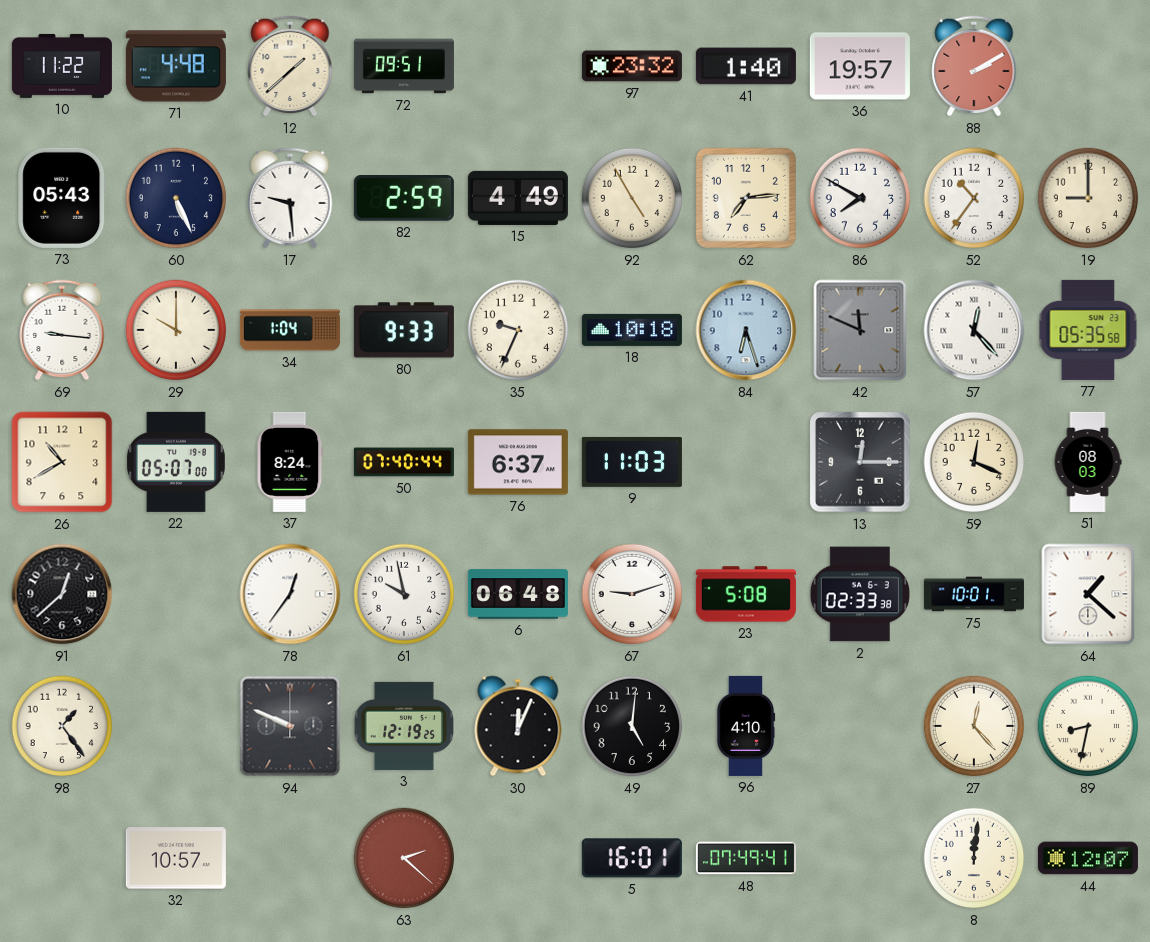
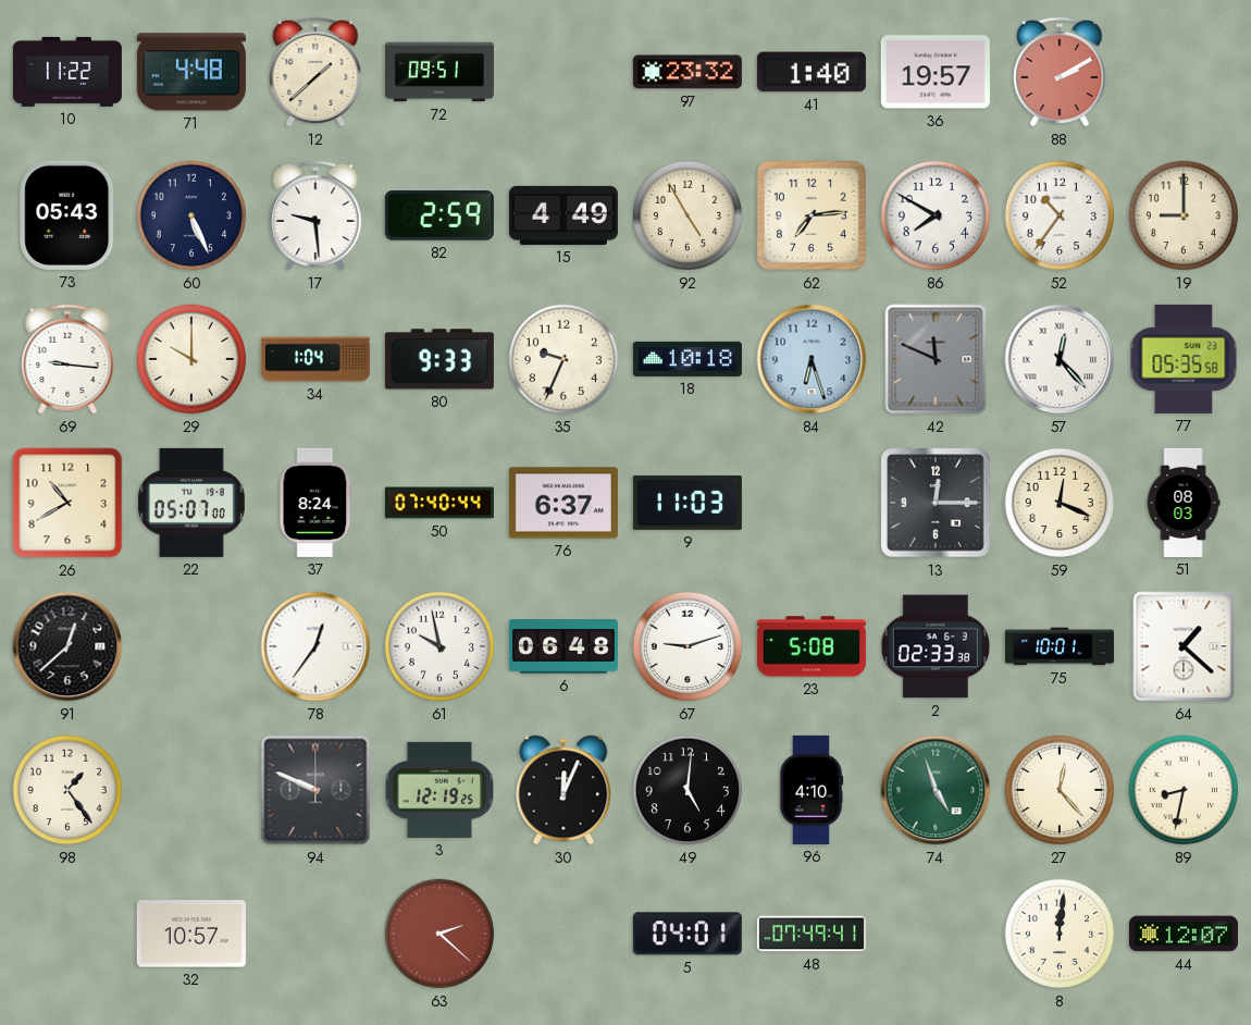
74: none -> 4:57
5: 16:01 -> 04:01
